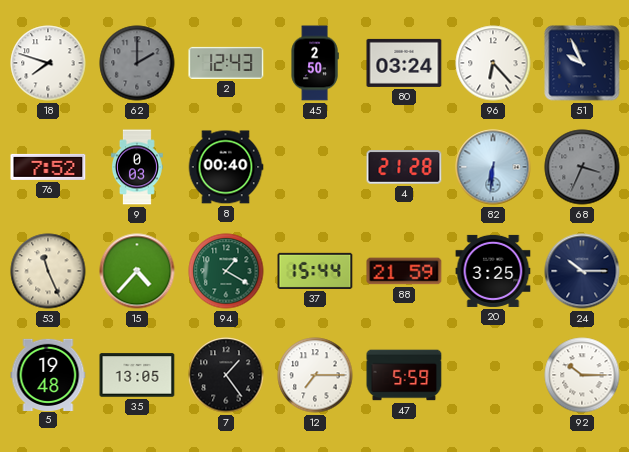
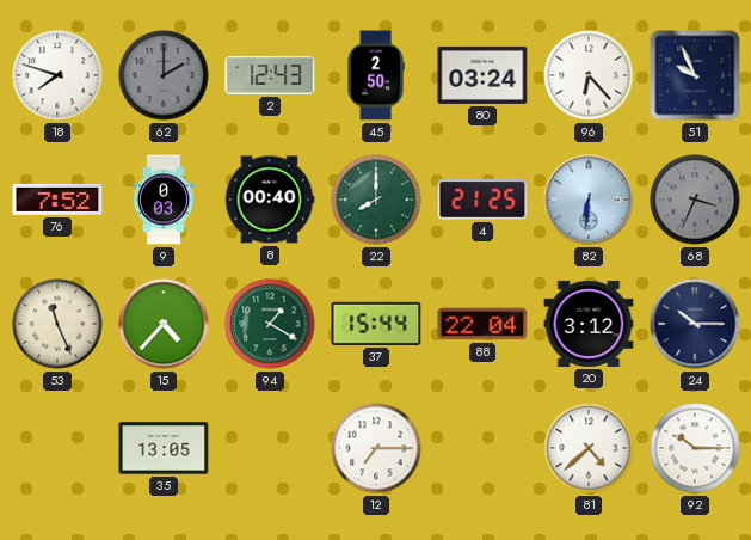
22: none -> 8:00
4: 21:28 -> 21:25
88: 21:59 -> 22:04
20: 3:25 -> 3:12
5: 19:48 -> none
7: 1:24 -> none
47: 5:59 -> none
81: none -> 4:38
